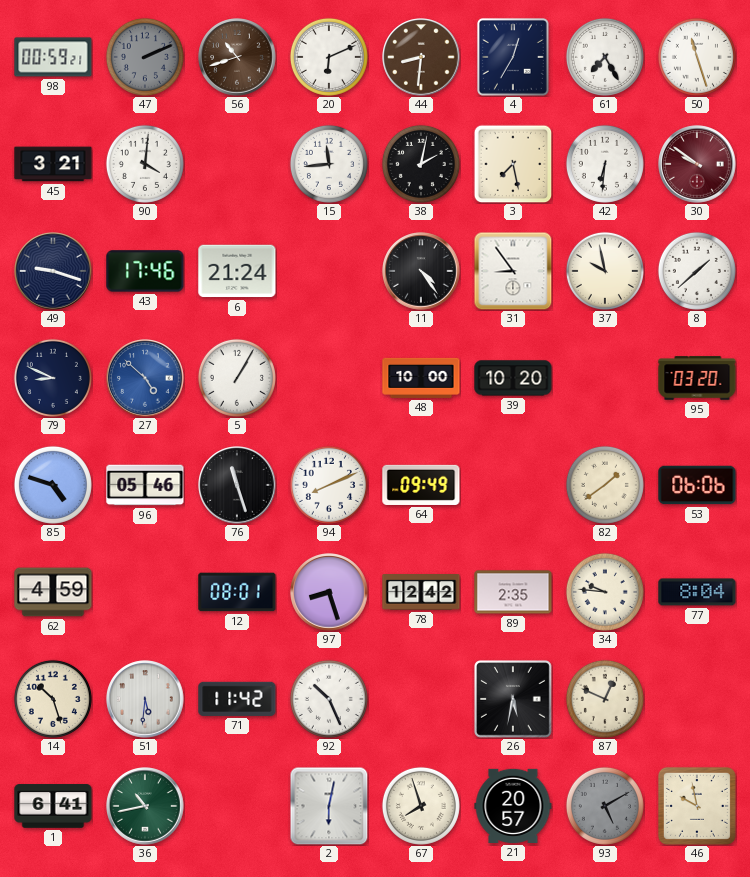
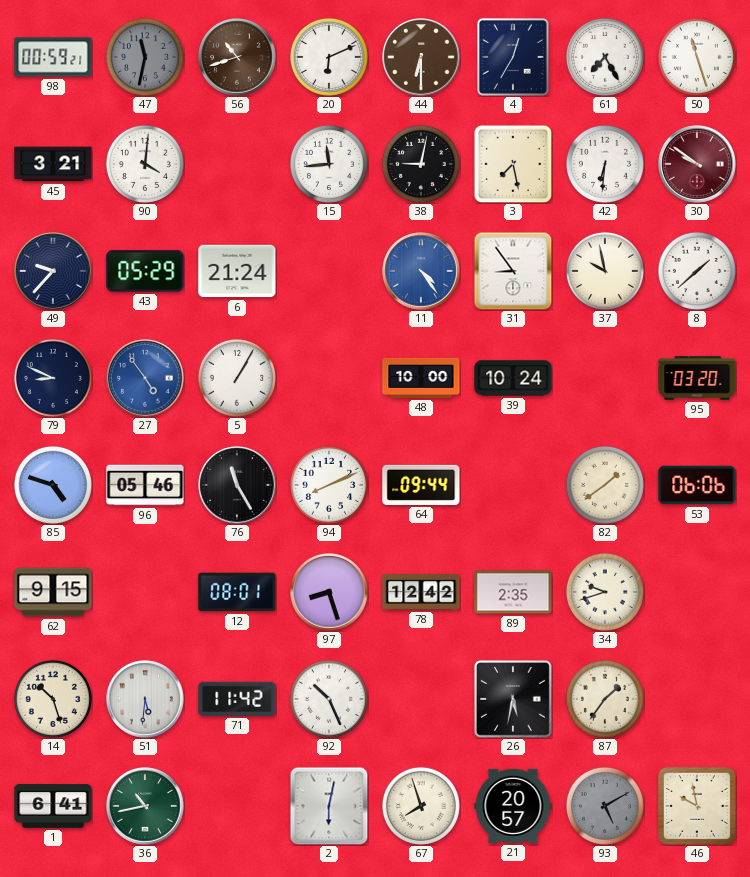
47: 2:11 -> 11:32
44: 8:31 -> 6:30
38: 2:02 -> 9:02
49: 9:18 -> 9:37
43: 17:46 -> 05:29
11 dial: black -> blue
27: 4:52 -> 4:54
39: 10:20 -> 10:24
76: 11:27 -> 11:25
64: 09:49 -> 09:44
62: 4:59 -> 9:15
34: 9:46 -> 9:42
77: 8:04 -> none
87: 12:49 -> 1:36
